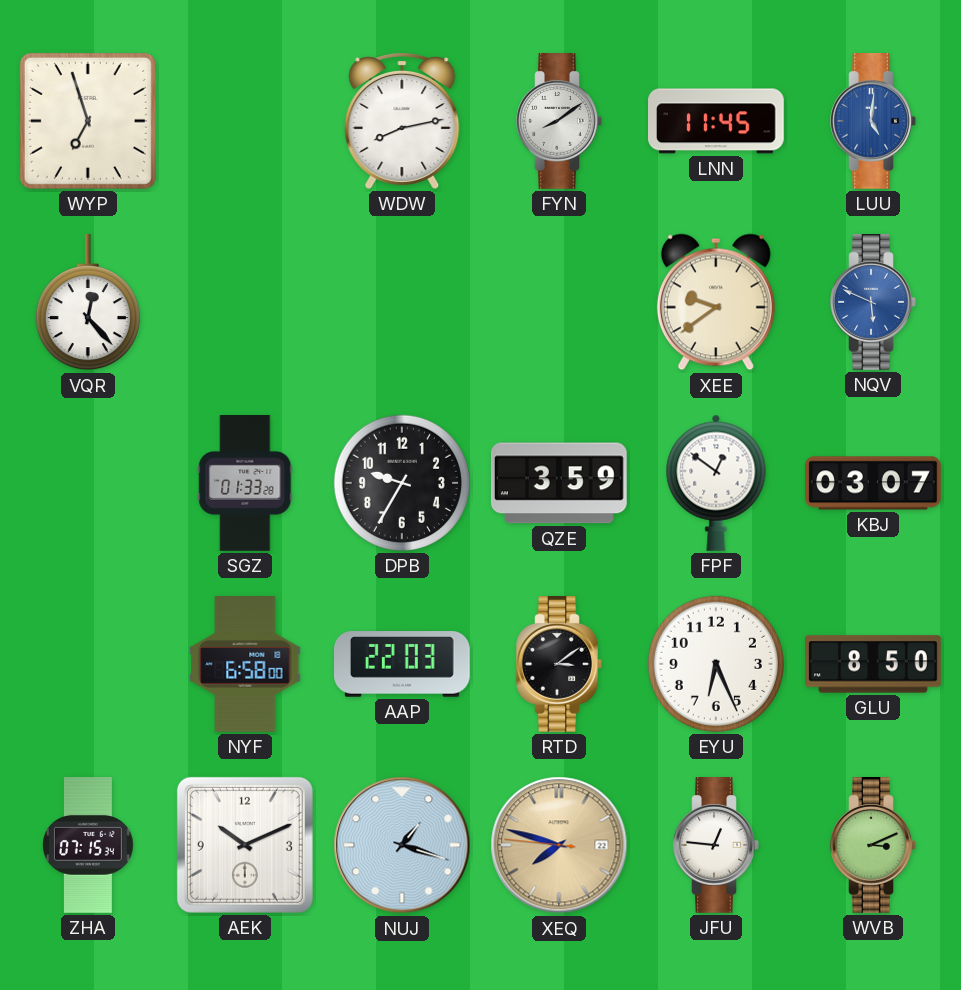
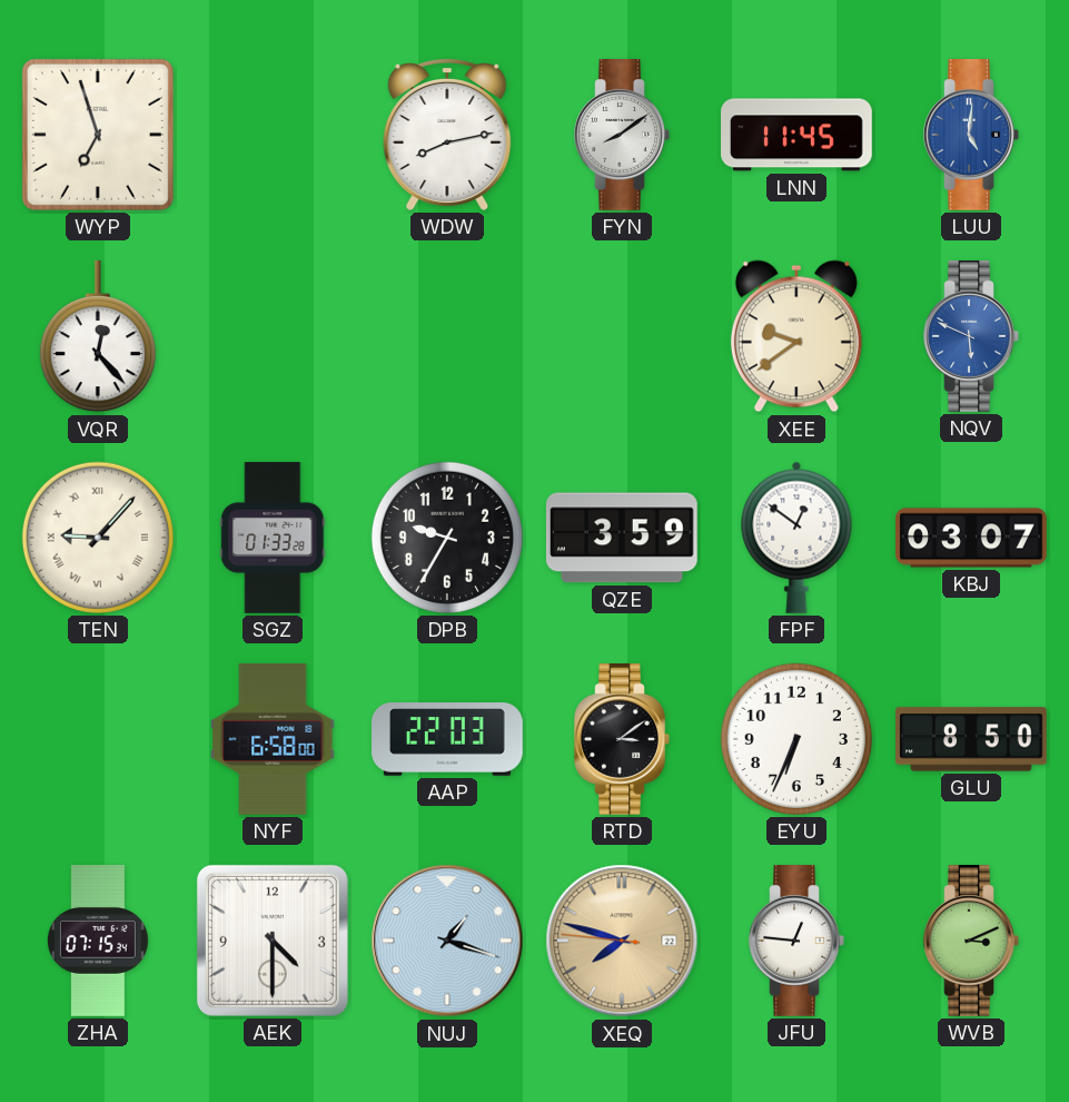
TEN: none -> 9:07
EYU: 6:26 -> 6:34
AEK: 10:11 -> 4:30
